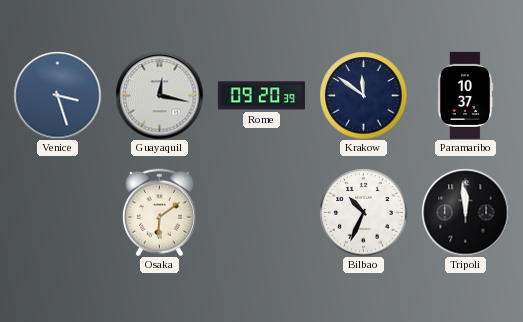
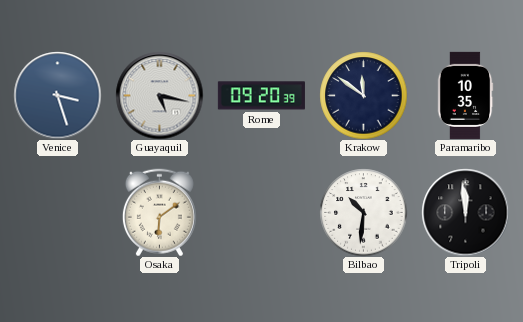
Guayaquil: 12:17 -> 5:17
Paramaribo: 10:37 -> 10:35
Bilbao: 10:34 -> 10:31
